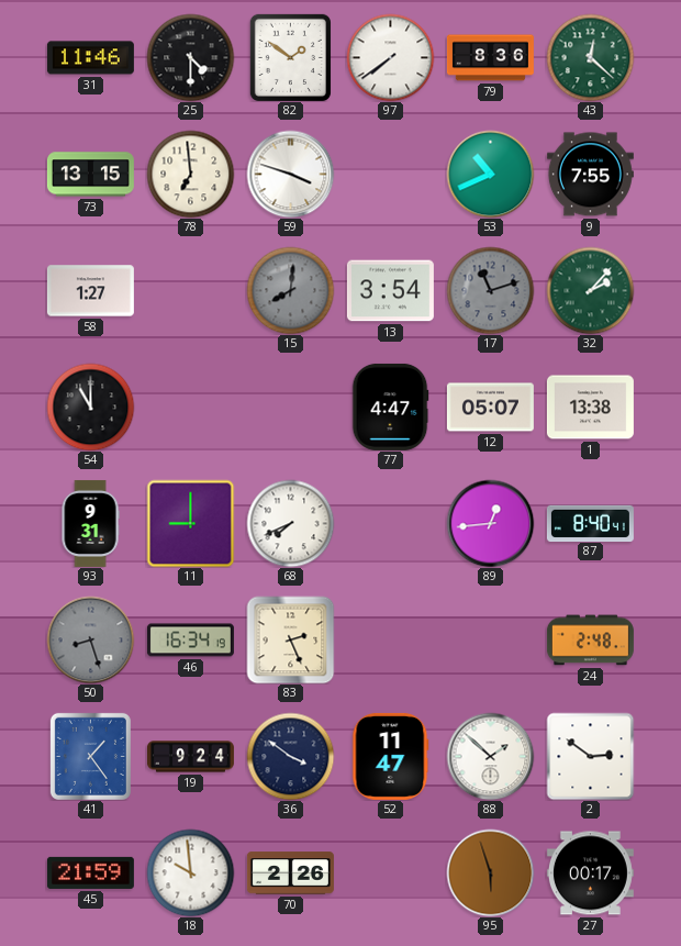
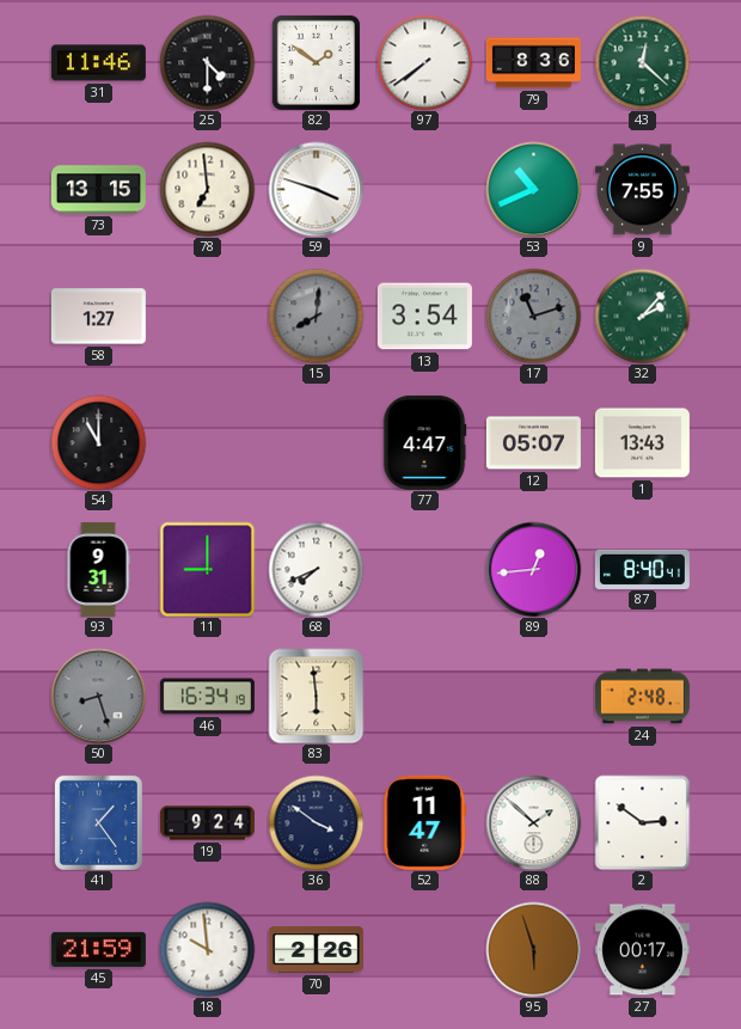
1: 13:38 -> 13:43
83: 2:26 -> 5:59
